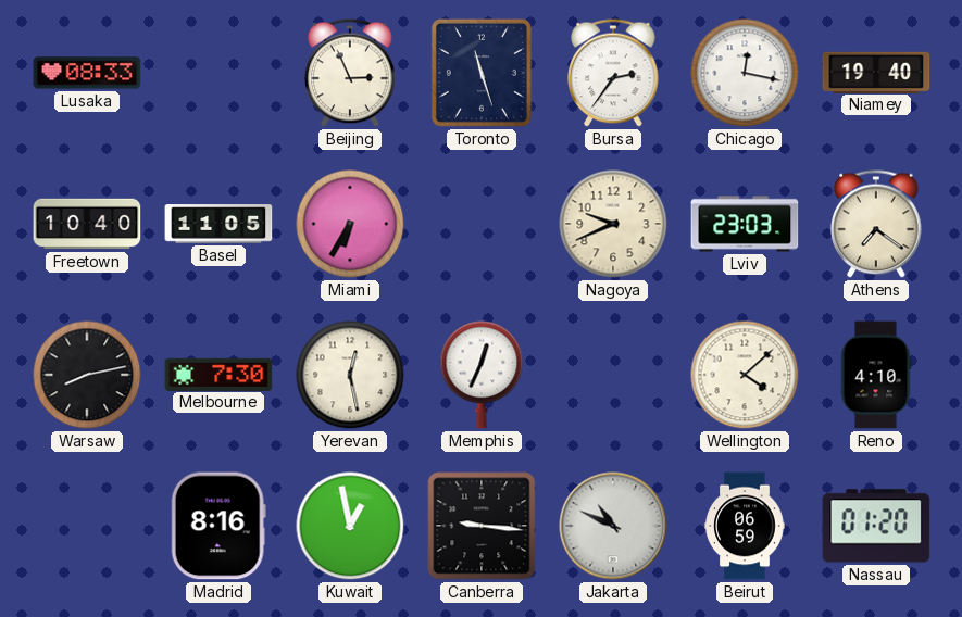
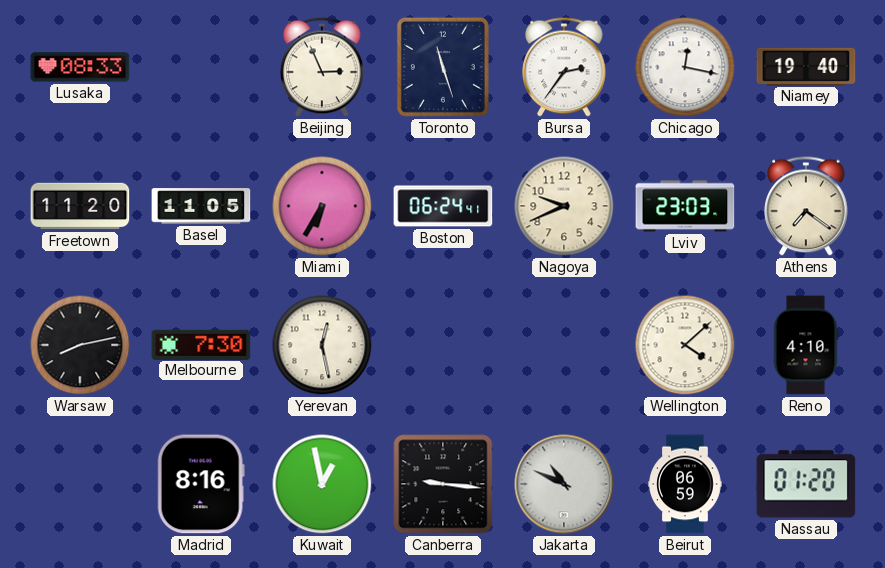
Freetown: 10:40 -> 11:20
Boston: none -> 06:24
Memphis: 12:34 -> none
